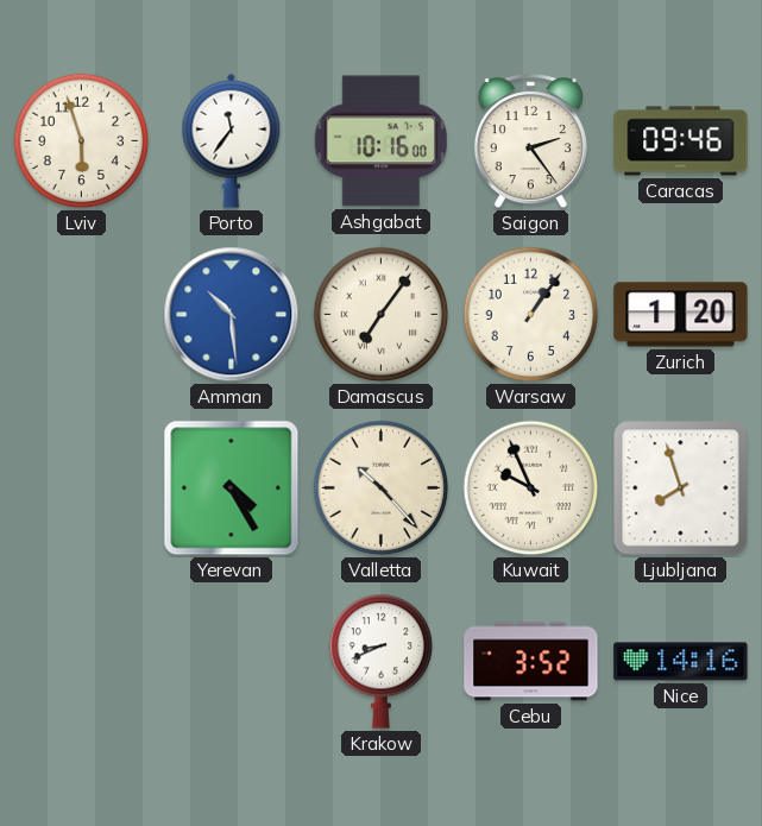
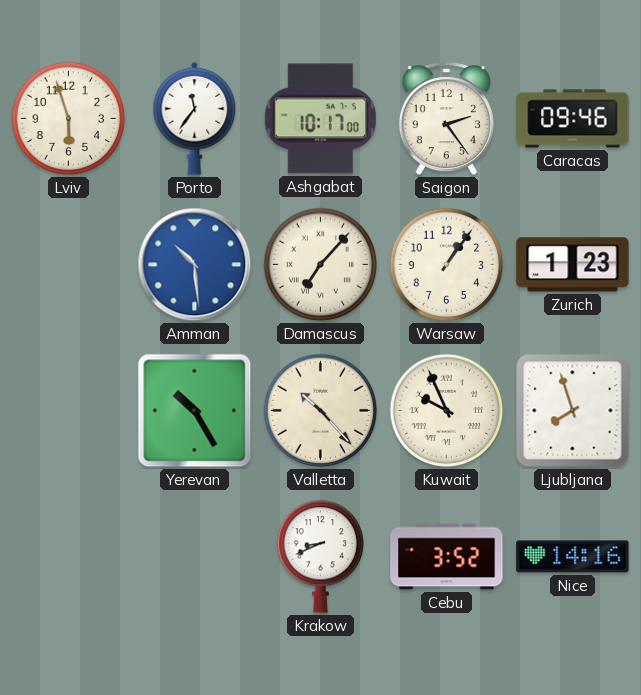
Ashgabat: 10:16 -> 10:17
Damascus: 7:06 -> 7:07
Zurich: 1:20 -> 1:23
Yerevan: 4:25 -> 10:25
